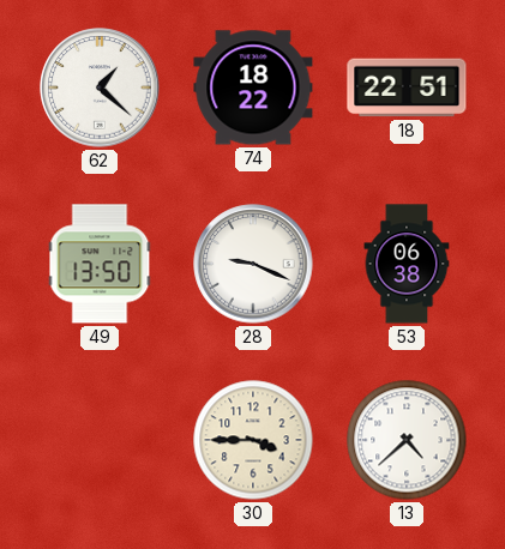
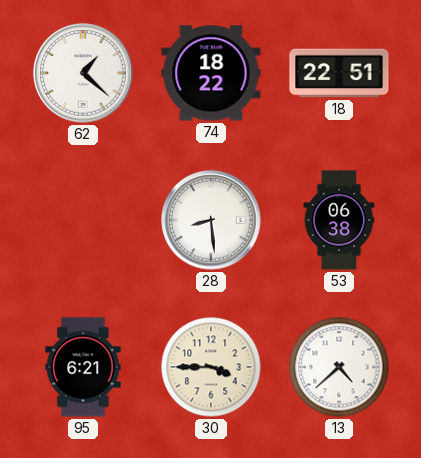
49: 13:50 -> none
28: 9:19 -> 8:29
95: none -> 6:21
